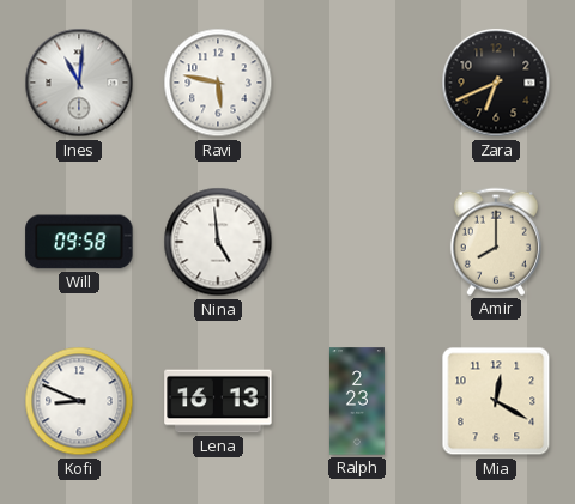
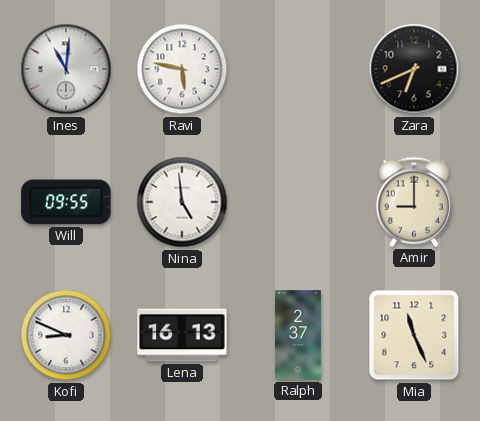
Will: 09:58 -> 09:55
Amir: 8:00 -> 9:00
Ralph: 2:23 -> 2:37
Mia: 12:20 -> 11:26
